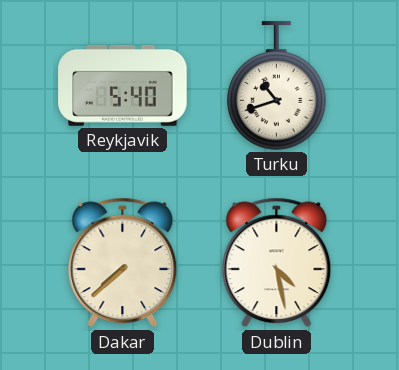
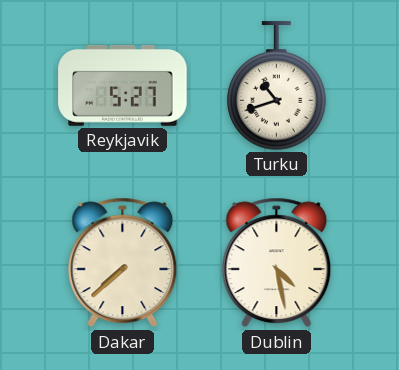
Reykjavik: 5:40 -> 5:27
